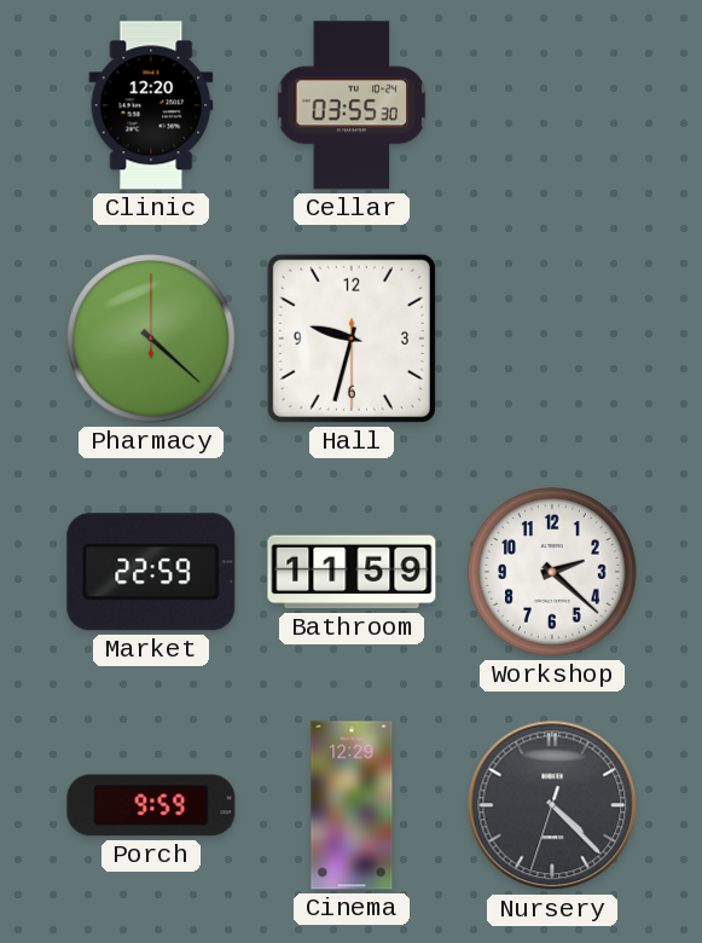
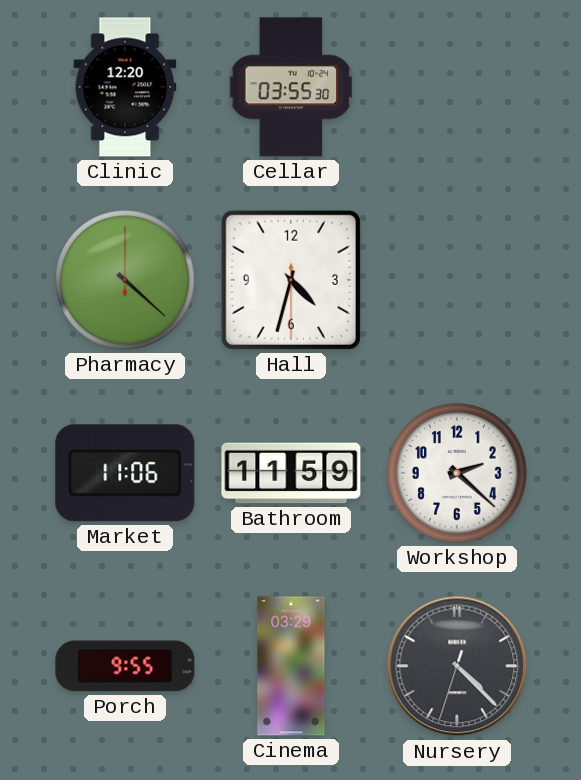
Hall: 9:32 -> 4:32
Market: 22:59 -> 11:06
Porch: 9:59 -> 9:55
Cinema: 12:29 -> 03:29
